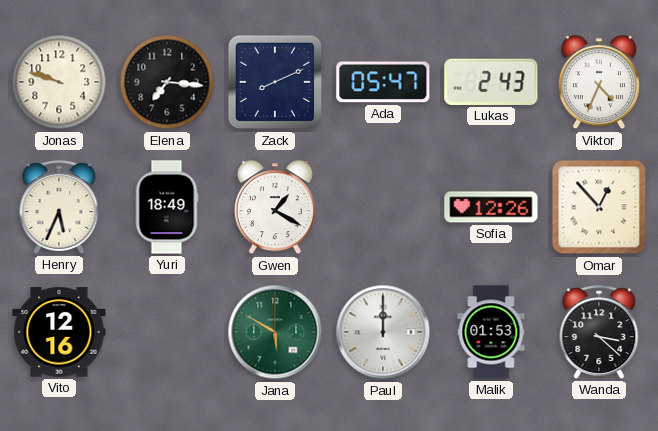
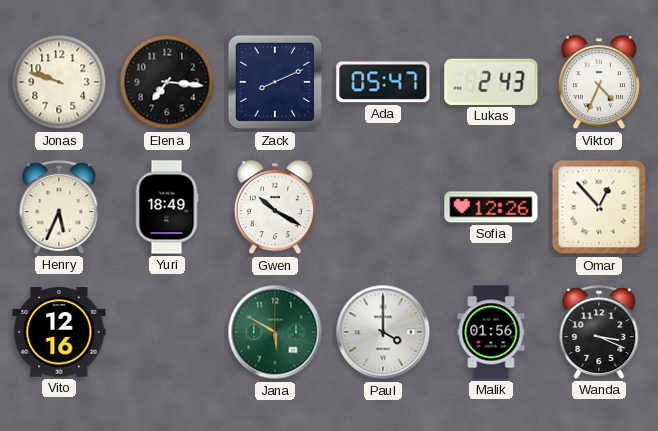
Gwen: 1:20 -> 10:20
Paul: 12:00 -> 4:00
Malik: 01:53 -> 01:56
Wanda: 3:22 -> 3:19
